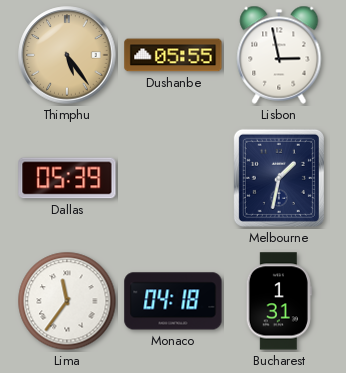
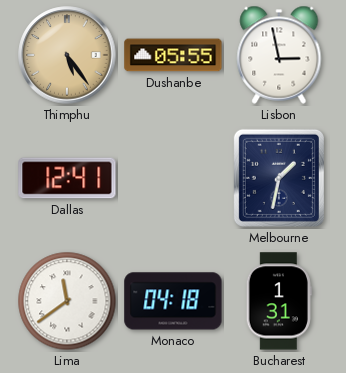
Dallas: 05:39 -> 12:41
Lima: 11:36 -> 11:39
